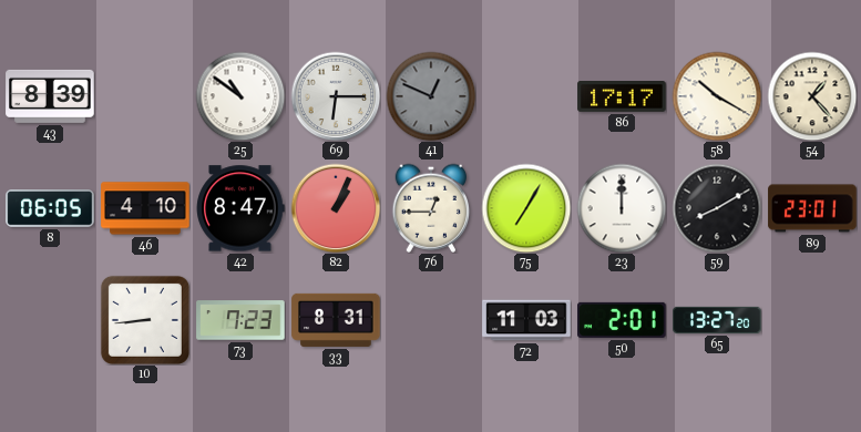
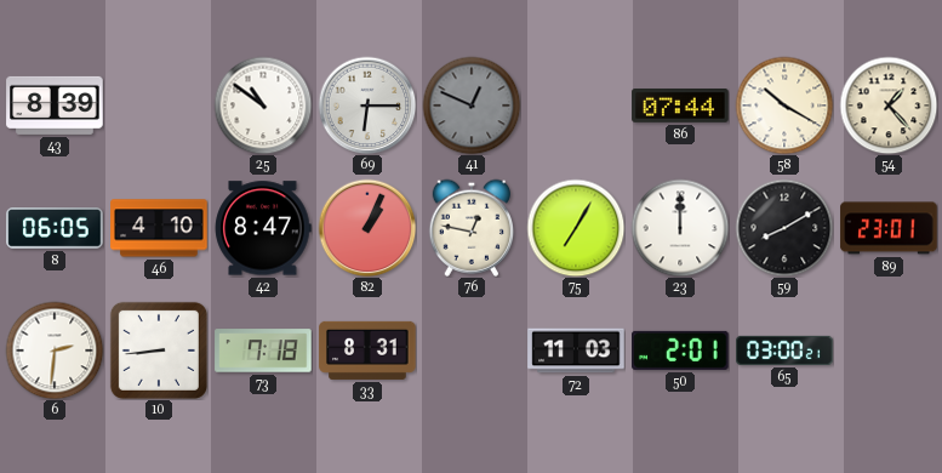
86: 17:17 -> 07:44
76: 12:45 -> 12:47
6: none -> 2:31
73: 7:23 -> 7:18
65: 13:27 -> 03:00
